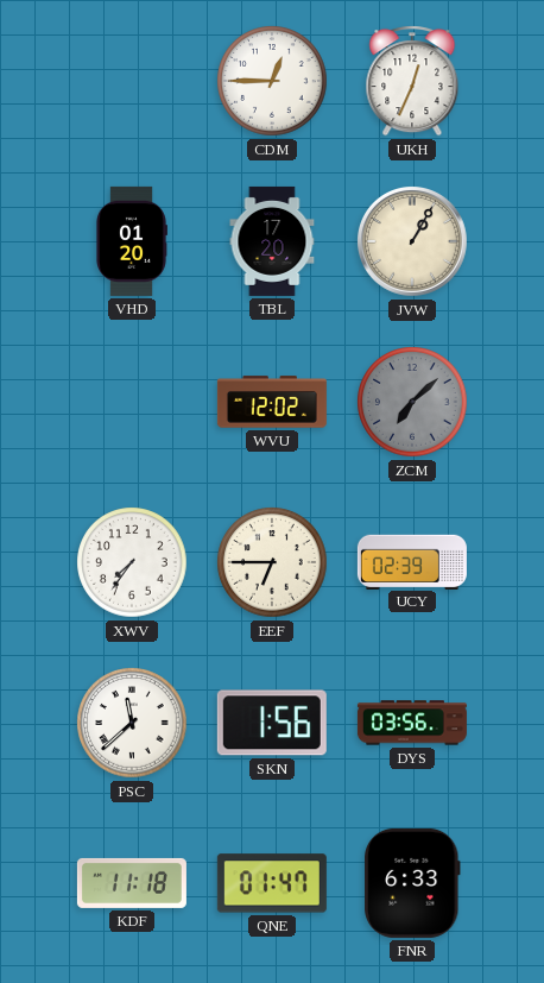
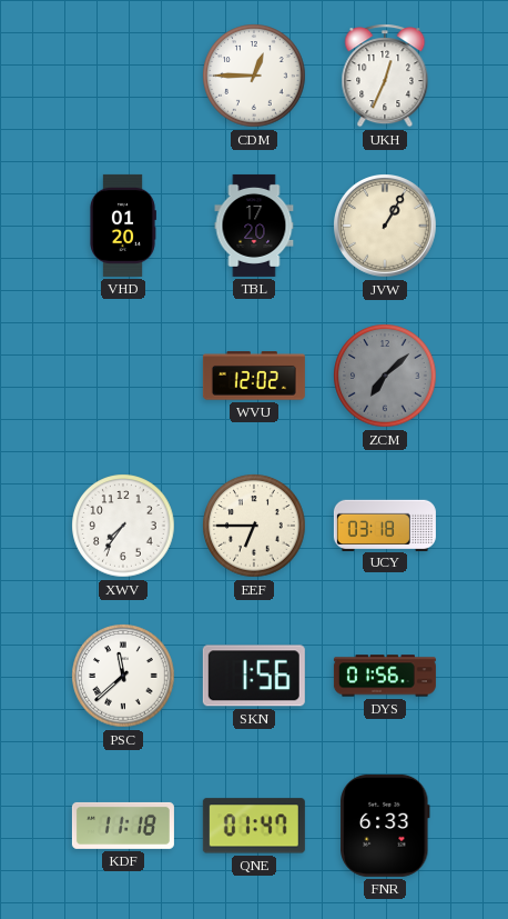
UCY: 02:39 -> 03:18
DYS: 03:56 -> 01:56
